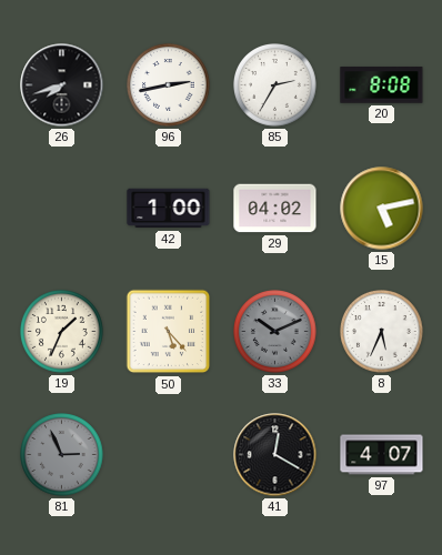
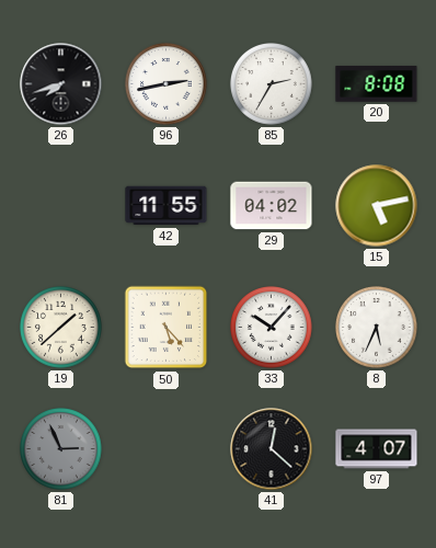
42: 1:00 -> 11:55
19: 1:34 -> 1:38
33: 10:11 -> 10:07
33 dial: grey -> white
41: 12:20 -> 12:22
